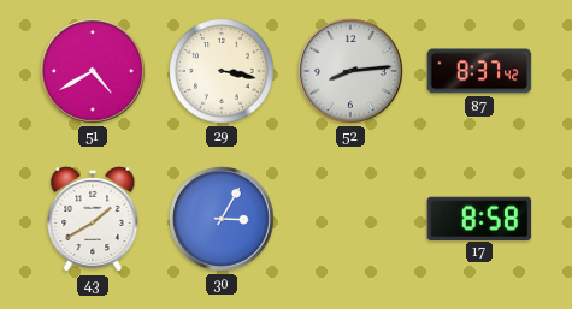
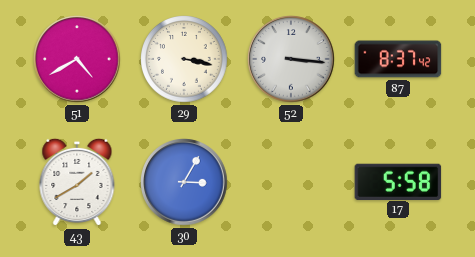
52: 8:14 -> 3:16
17: 8:58 -> 5:58
